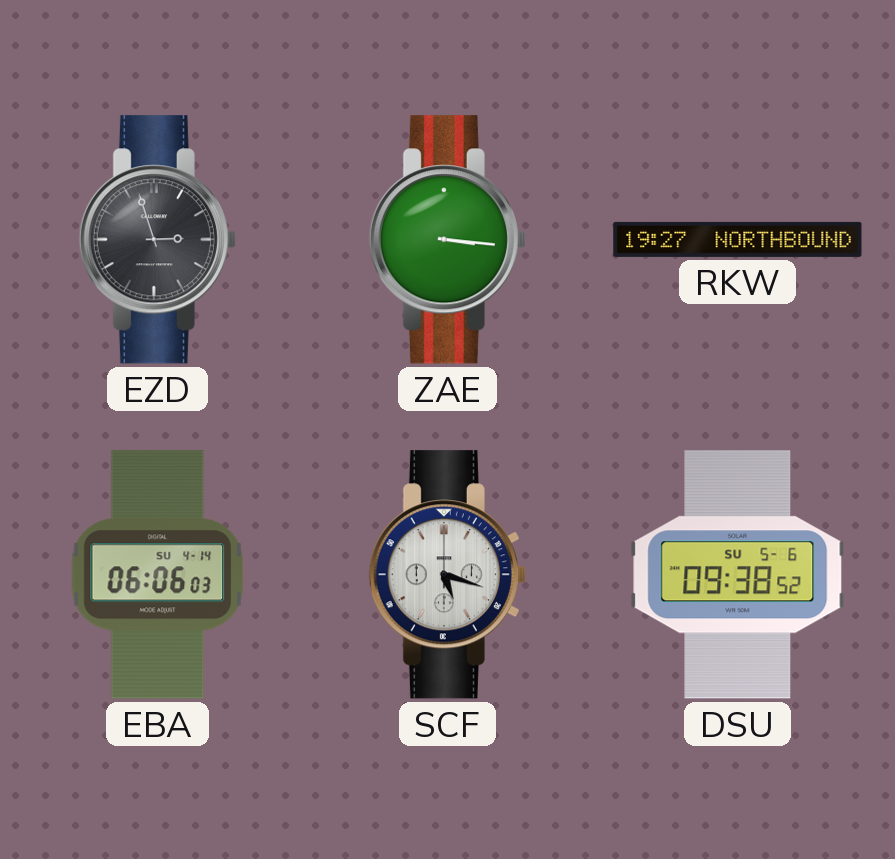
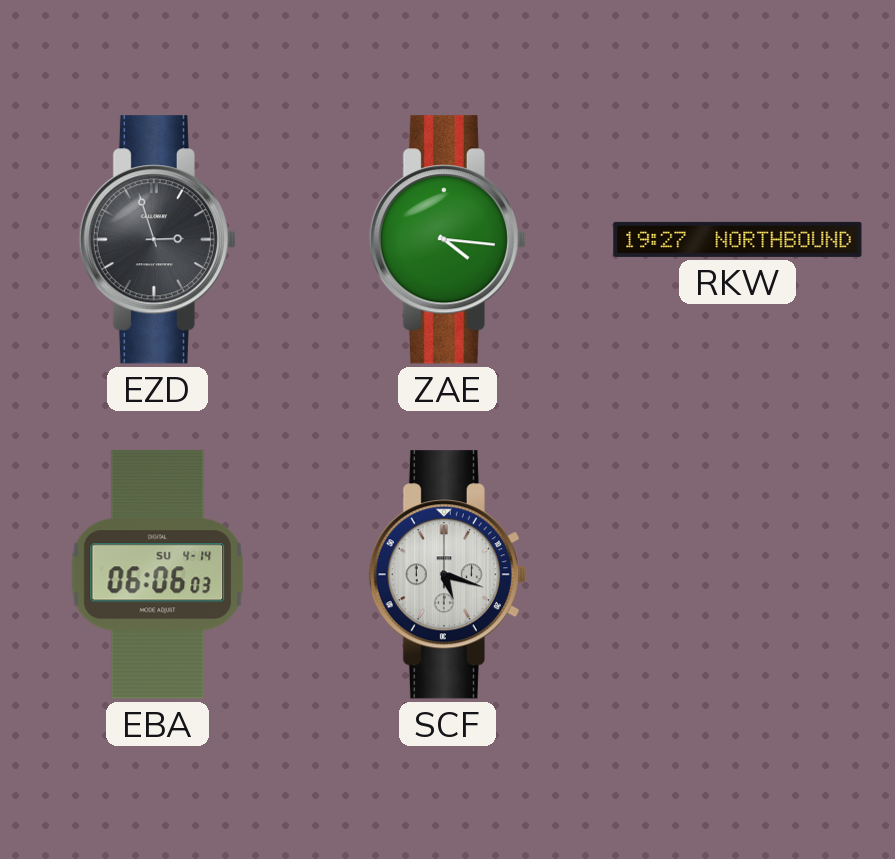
ZAE: 3:16 -> 4:16
DSU: 09:38 -> none
